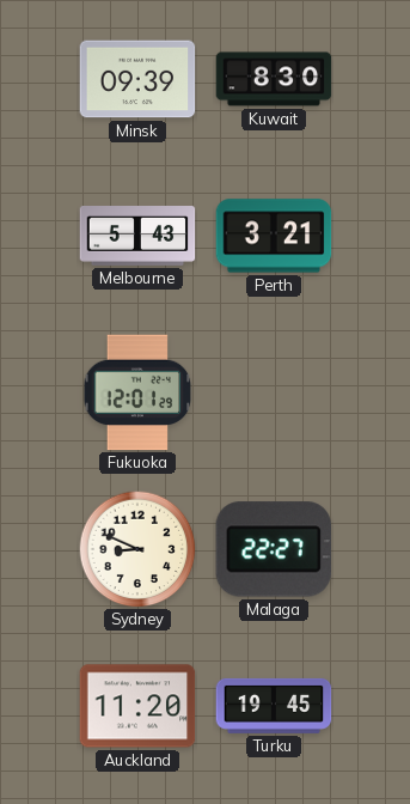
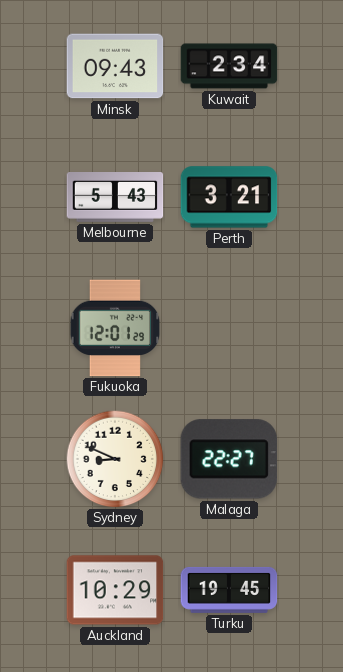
Minsk: 09:39 -> 09:43
Kuwait: 8:30 -> 2:34
Auckland: 11:20 -> 10:29
